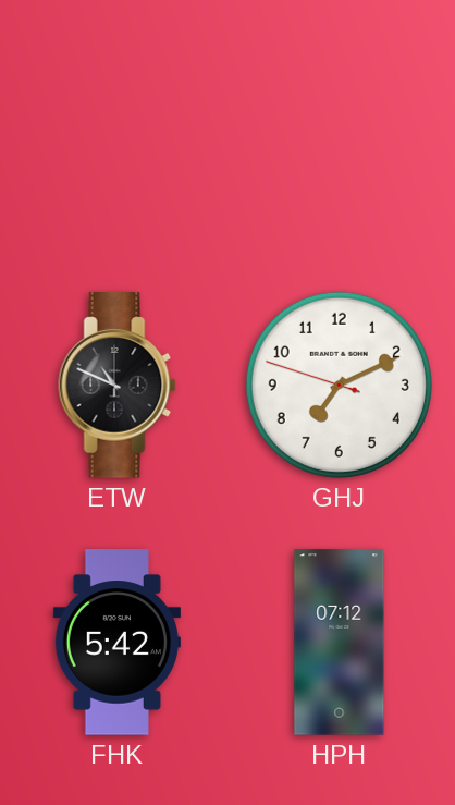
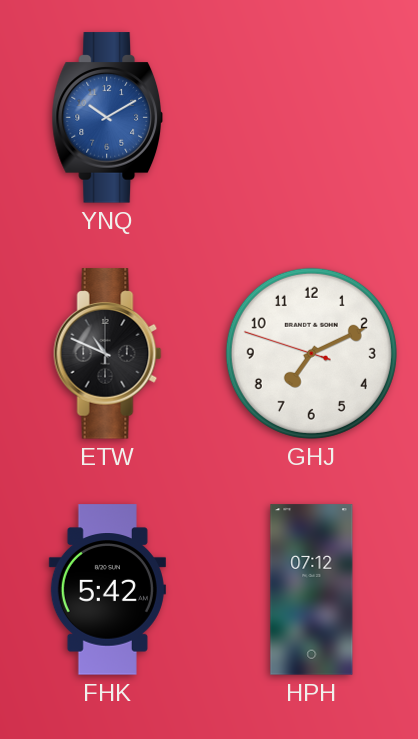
YNQ: none -> 10:10
